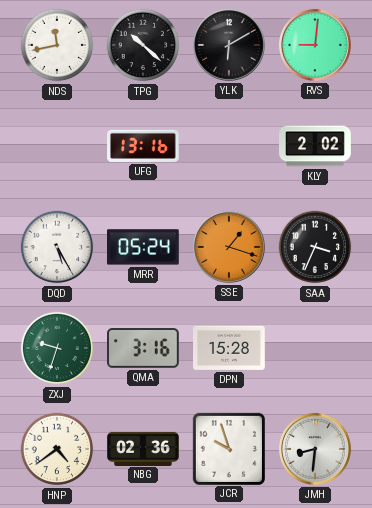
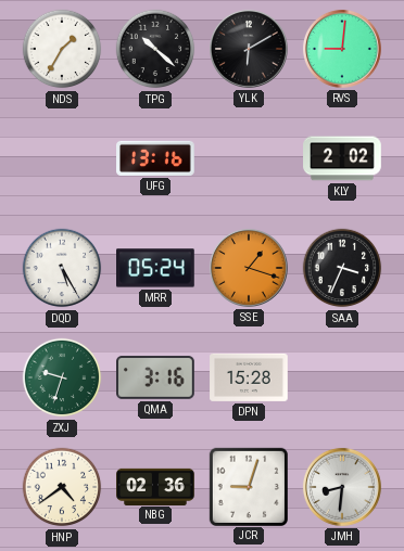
NDS: 11:43 -> 1:35
JCR: 9:57 -> 9:03
